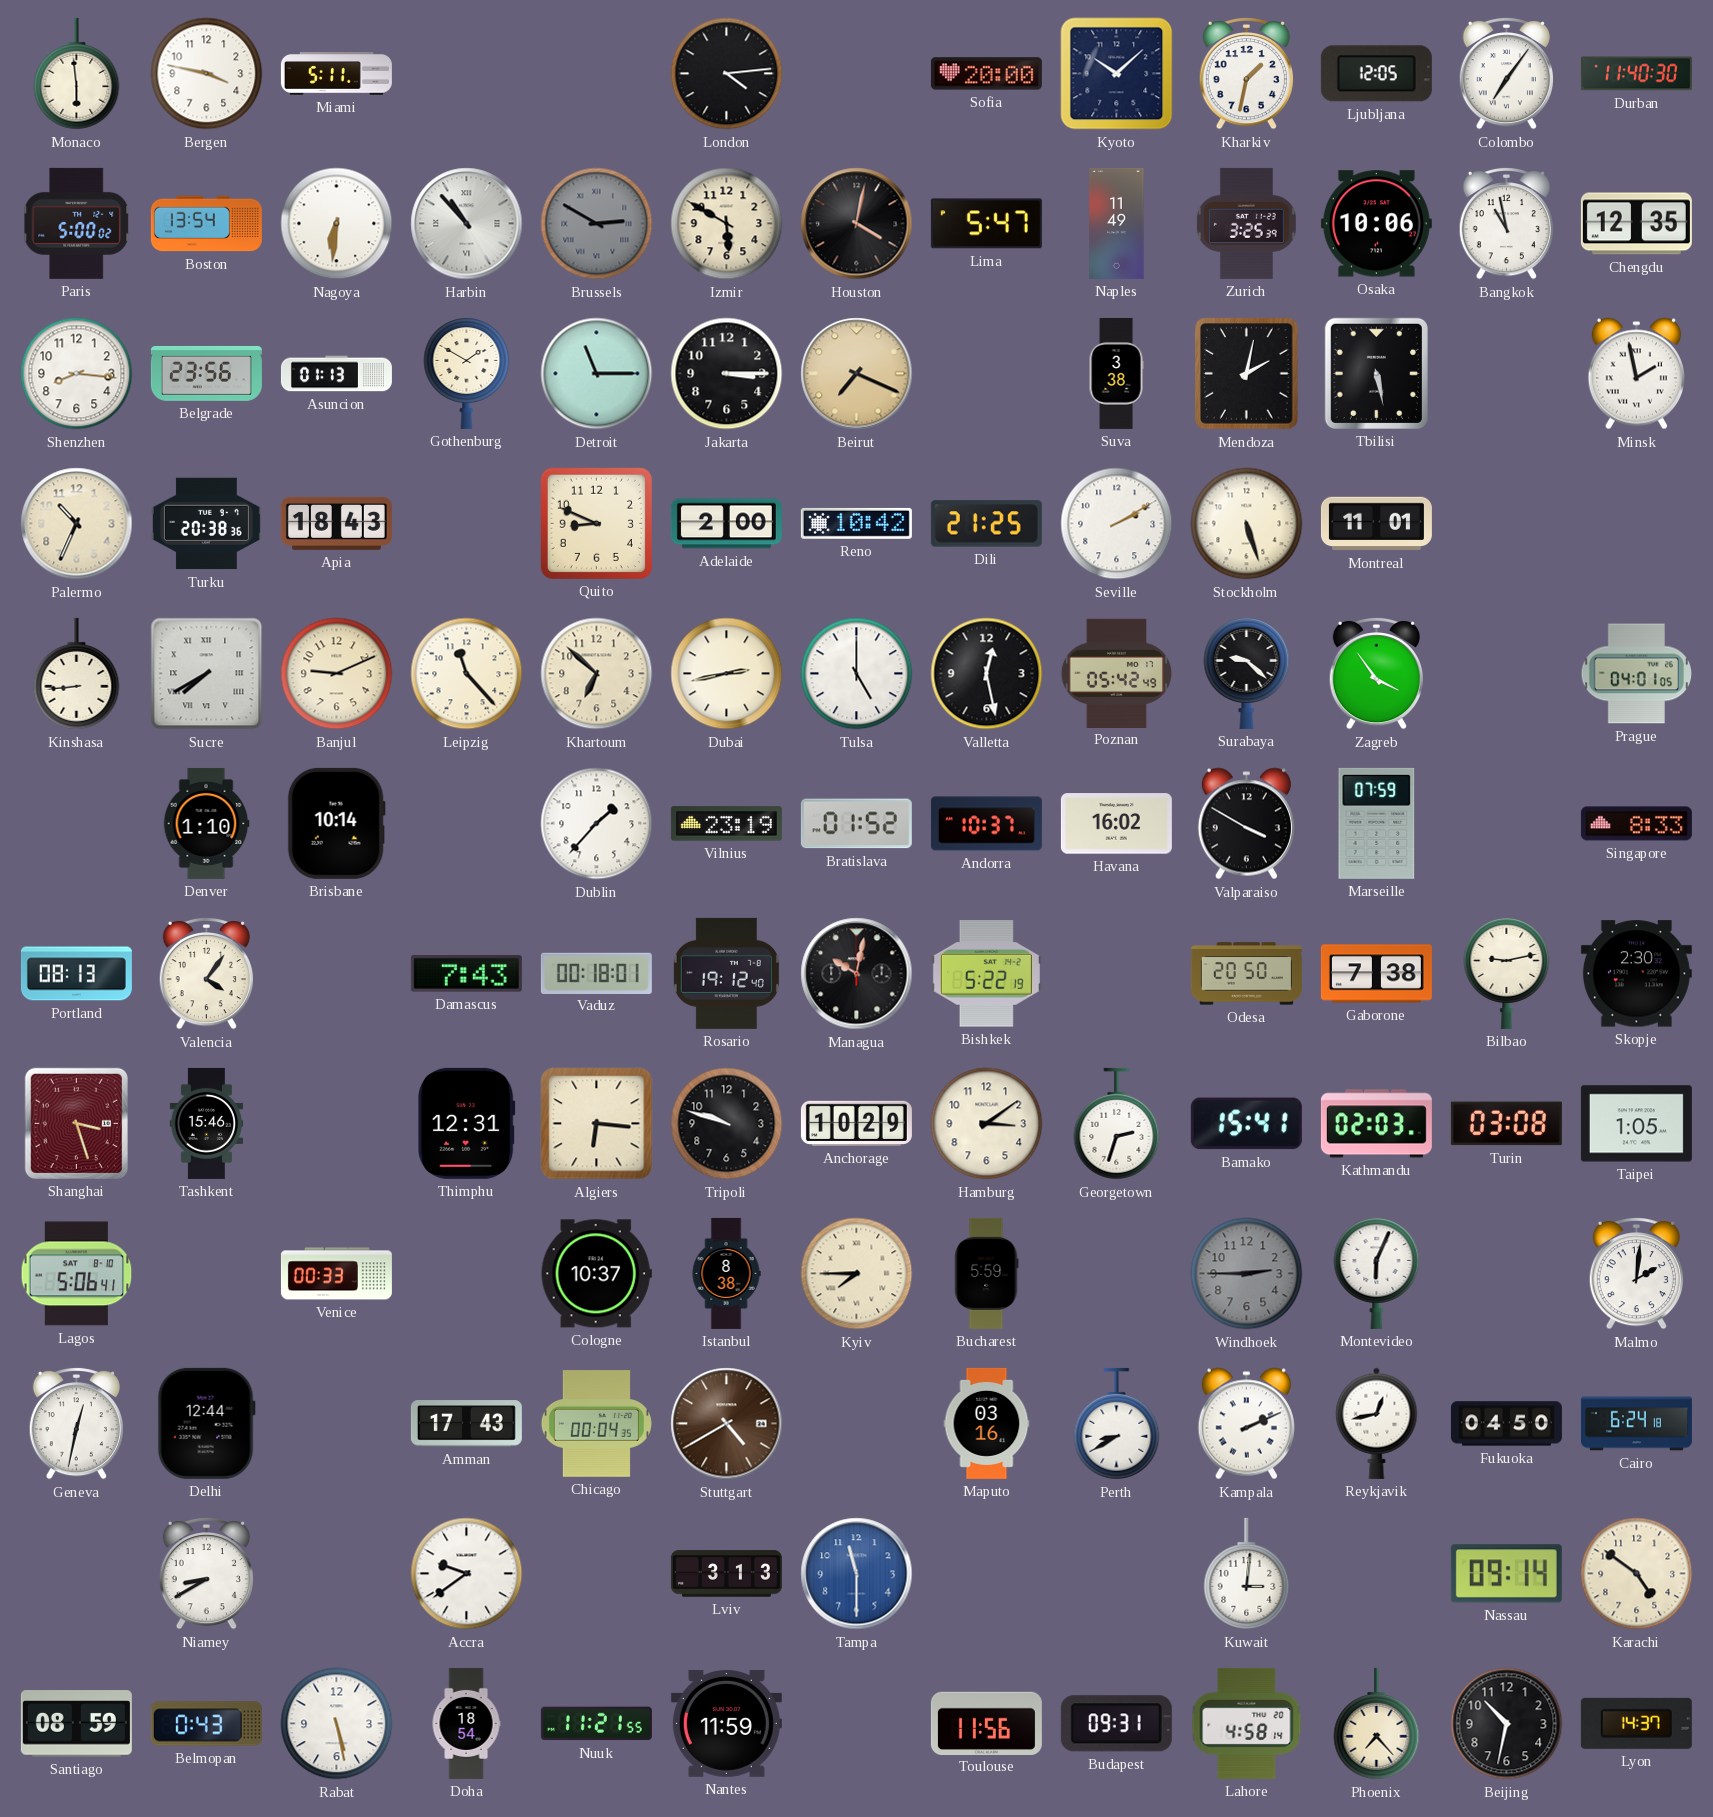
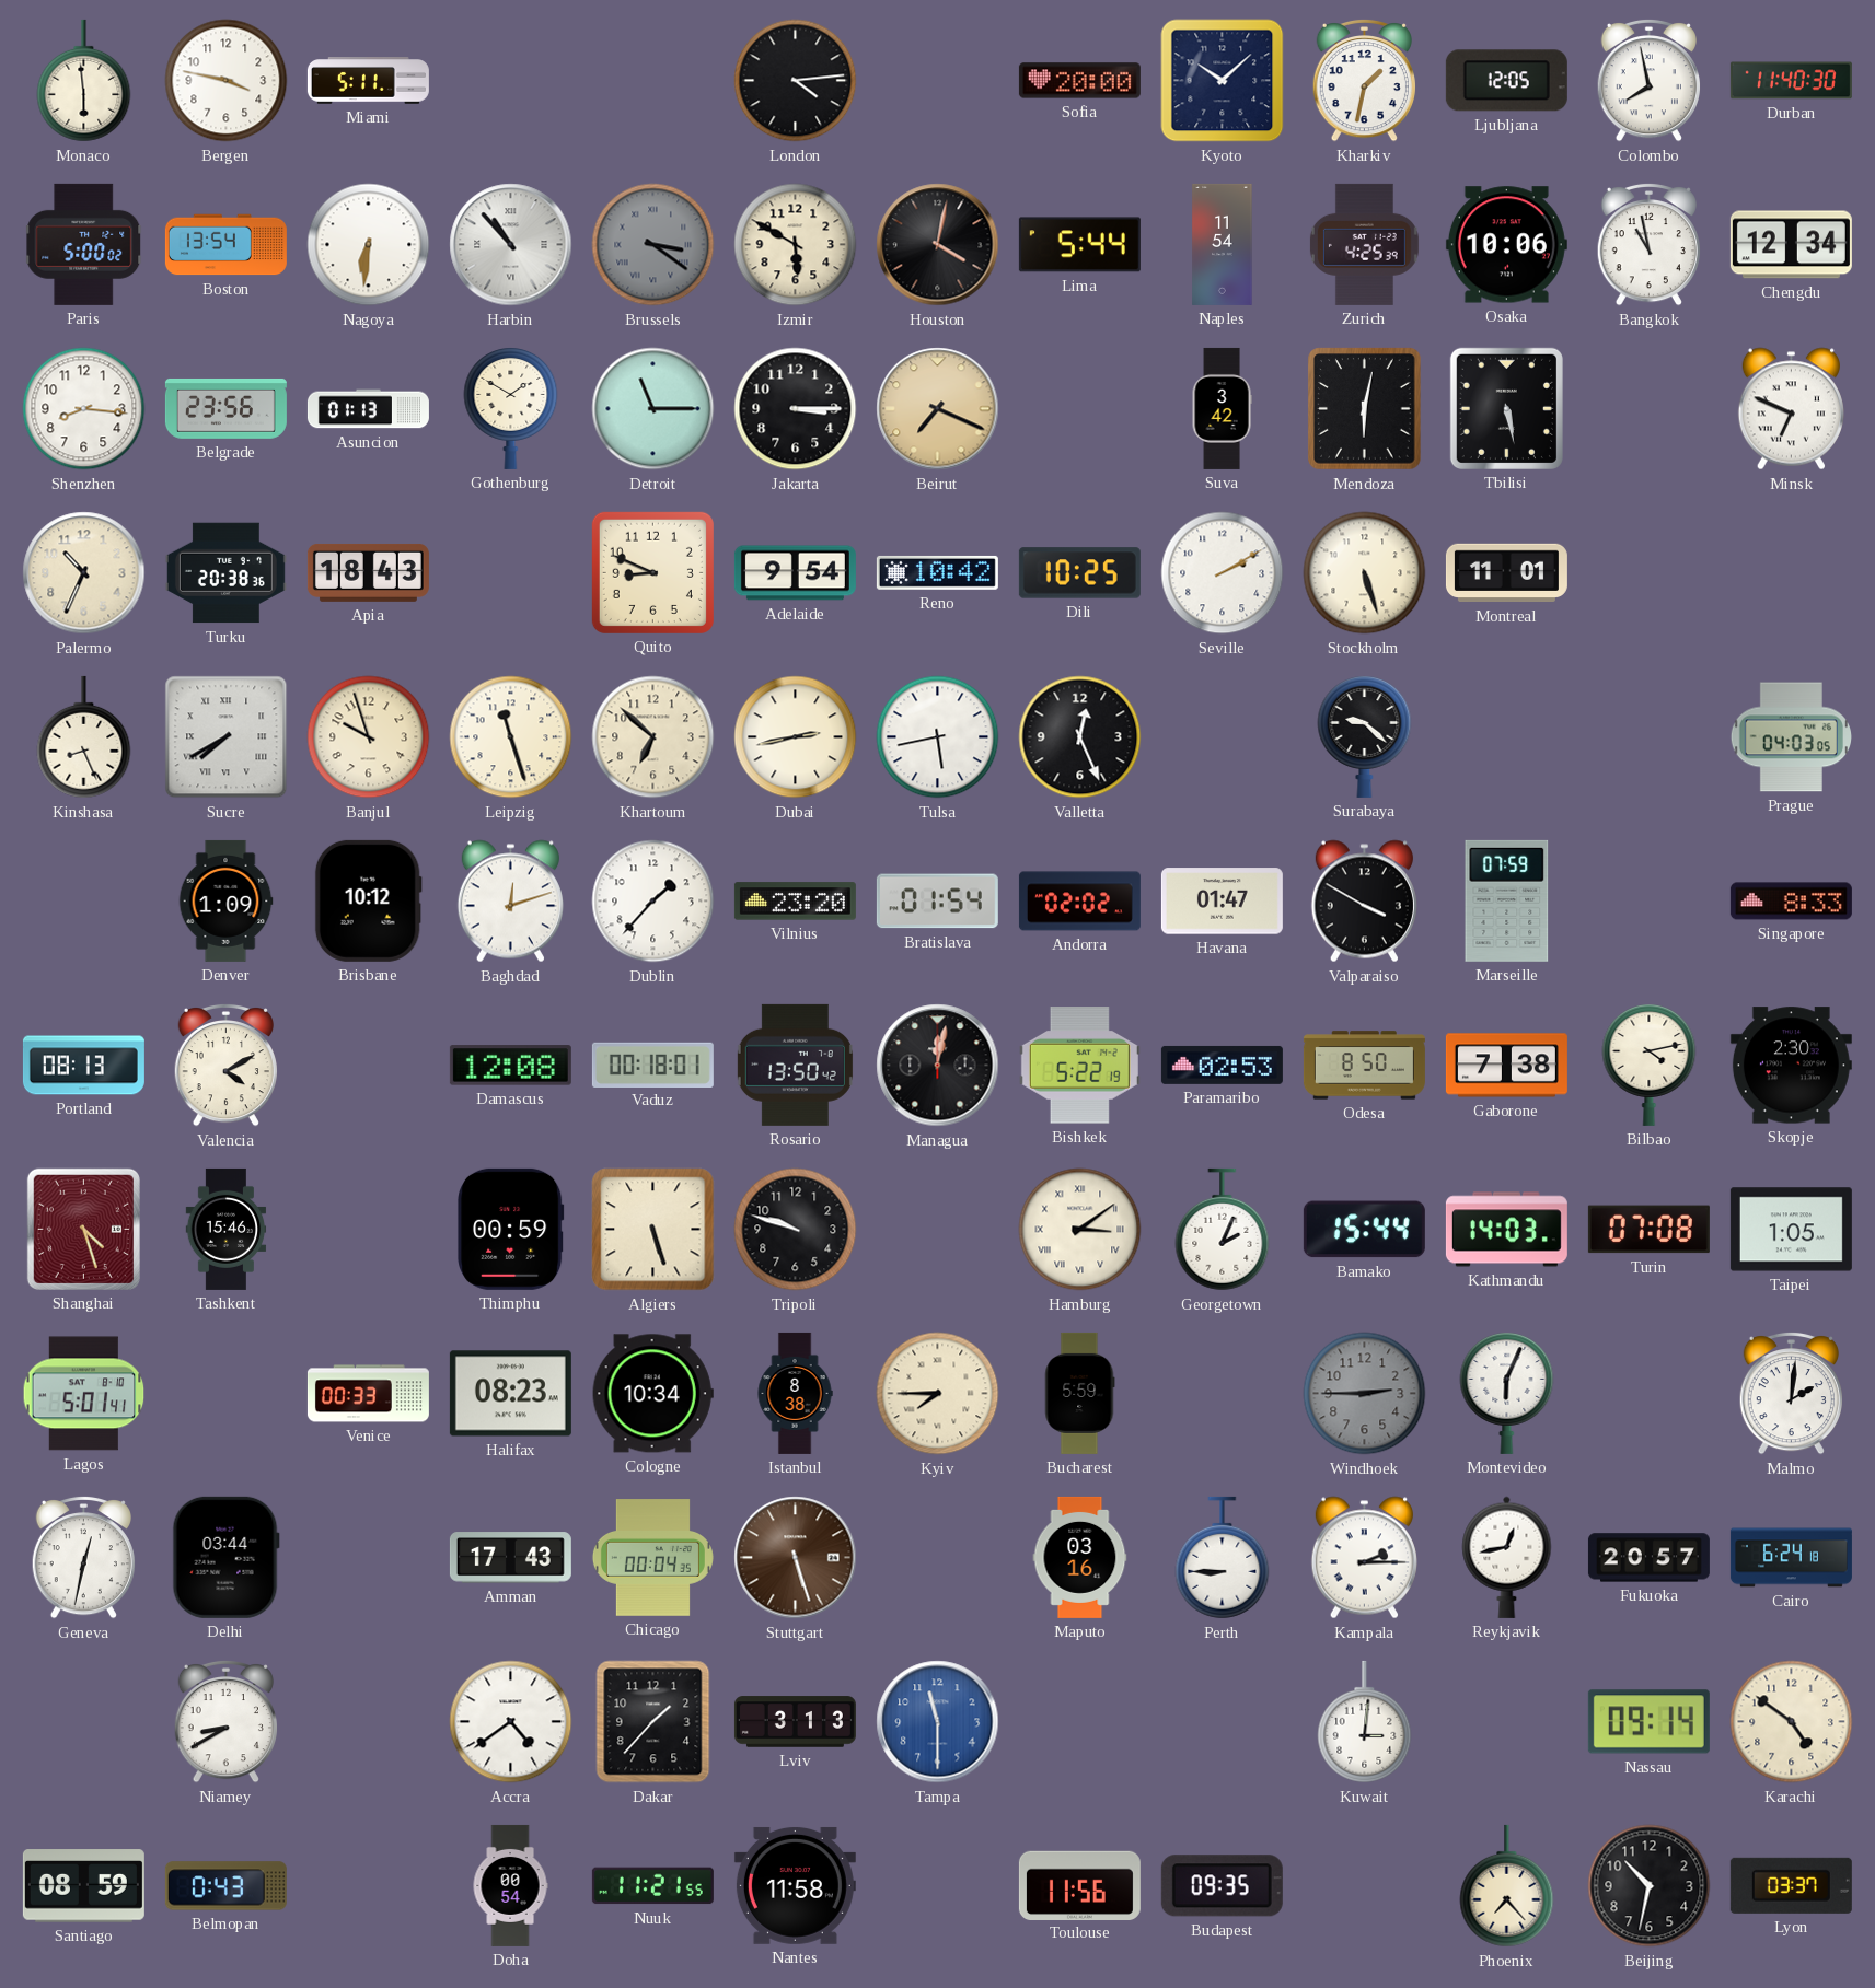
Colombo: 7:06 -> 7:58
Brussels: 2:50 -> 3:21
Lima: 5:47 -> 5:44
Naples: 11:49 -> 11:54
Zurich: 3:25 -> 4:25
Chengdu: 12:35 -> 12:34
Suva: 3:38 -> 3:42
Mendoza: 2:02 -> 6:02
Minsk: 1:58 -> 6:49
Adelaide: 2:00 -> 9:54
Dili: 21:25 -> 10:25
Kinshasa: 8:44 -> 8:26
Banjul: 9:11 -> 9:57
Leipzig: 11:23 -> 11:27
Tulsa: 5:00 -> 5:43
Valletta: 12:28 -> 12:26
Poznan: 05:42 -> none
Zagreb: 3:54 -> none
Prague: 04:01 -> 04:03
Denver: 1:10 -> 1:09
Brisbane: 10:14 -> 10:12
Baghdad: none -> 12:12
Vilnius: 23:19 -> 23:20
Bratislava: 01:52 -> 01:54
Andorra: 10:37 -> 02:02
Havana: 16:02 -> 01:47
Valencia: 4:06 -> 4:10
Damascus: 7:43 -> 12:08
Rosario: 19:12 -> 13:50
Managua: 10:02 -> 12:02
Paramaribo: none -> 02:53
Odesa: 20:50 -> 8:50
Bilbao: 9:13 -> 4:13
Shanghai: 3:27 -> 4:27
Thimphu: 12:31 -> 00:59
Algiers: 6:16 -> 5:27
Anchorage: 10:29 -> none
Hamburg numerals: Arabic -> Roman
Georgetown: 2:33 -> 2:04
Bamako: 15:41 -> 15:44
Kathmandu: 02:03 -> 14:03
Turin: 03:08 -> 07:08
Lagos: 5:06 -> 5:01
Halifax: none -> 08:23
Cologne: 10:37 -> 10:34
Delhi: 12:44 -> 03:44
Stuttgart: 4:40 -> 5:27
Perth: 8:40 -> 8:45
Kampala: 2:11 -> 2:15
Fukuoka: 04:50 -> 20:57
Accra: 9:39 -> 4:39
Dakar: none -> 1:37
Rabat: 5:28 -> none
Doha: 18:54 -> 00:54
Nantes: 11:59 -> 11:58
Budapest: 09:31 -> 09:35
Lahore: 4:58 -> none
Lyon: 14:37 -> 03:37
